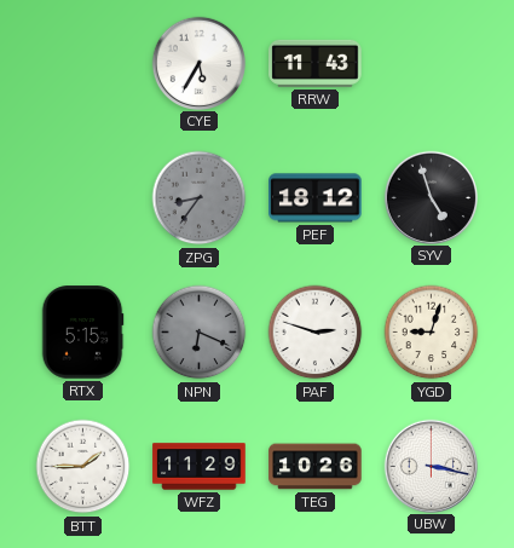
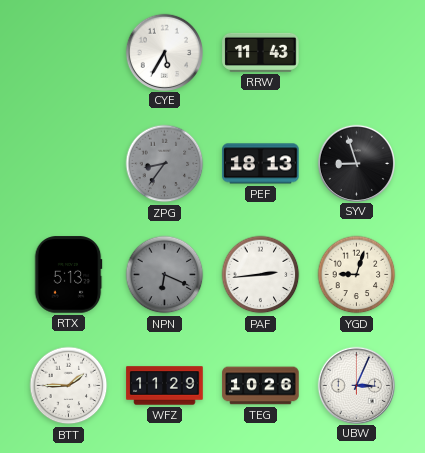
PEF: 18:12 -> 18:13
SYV: 4:57 -> 8:57
RTX: 5:15 -> 5:13
PAF: 2:48 -> 2:44
UBW: 3:17 -> 3:04
